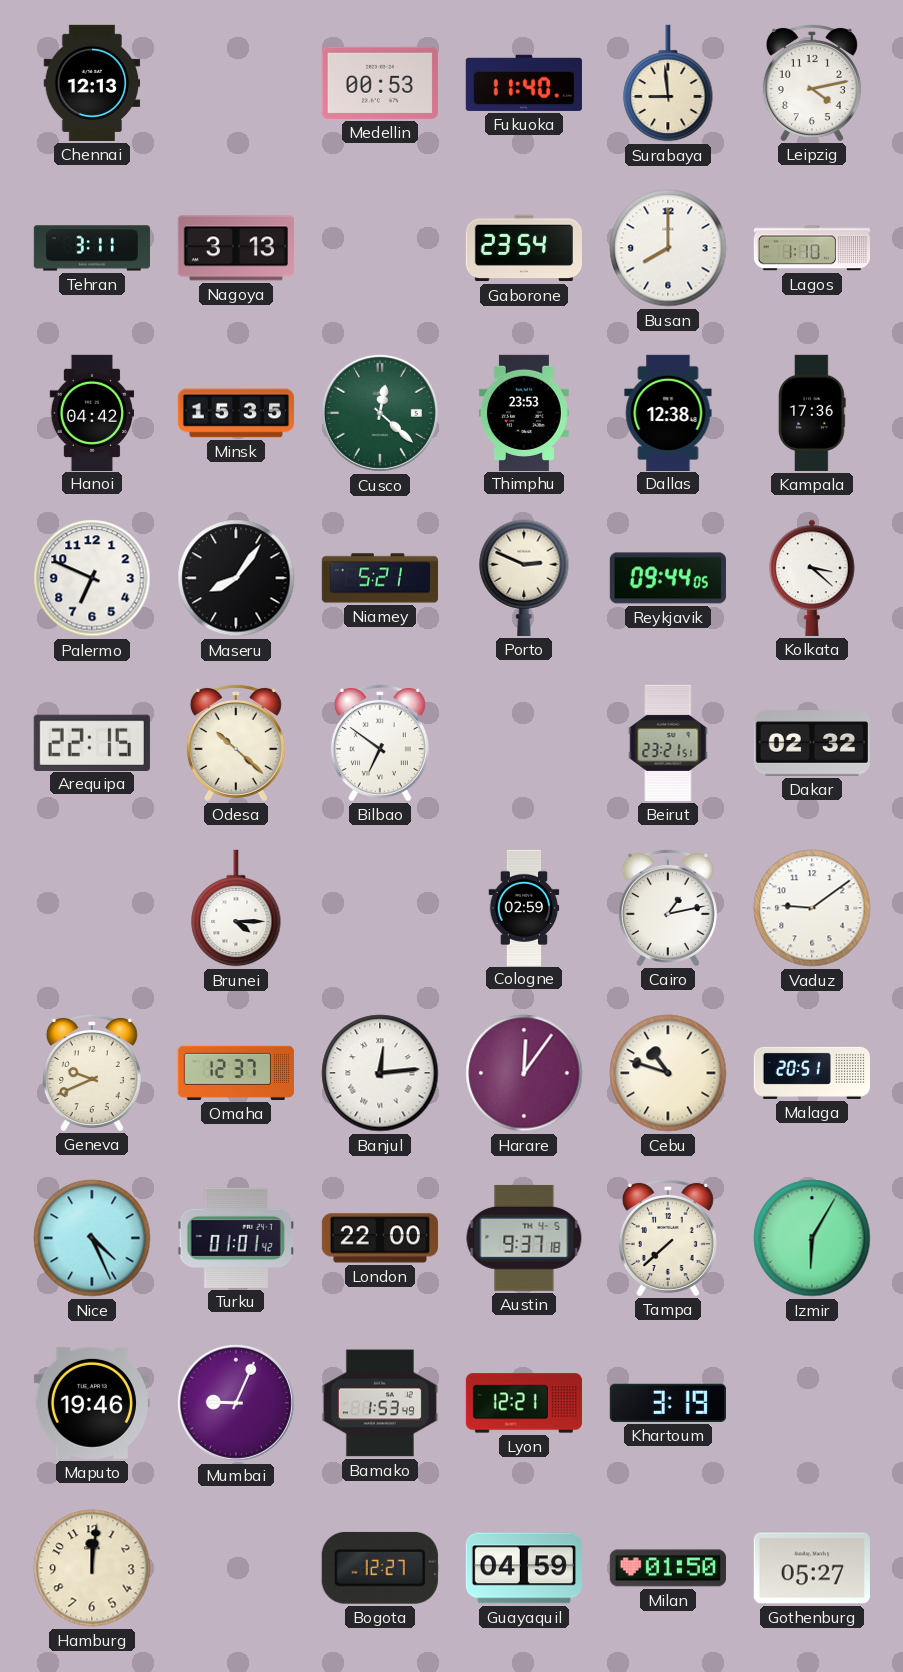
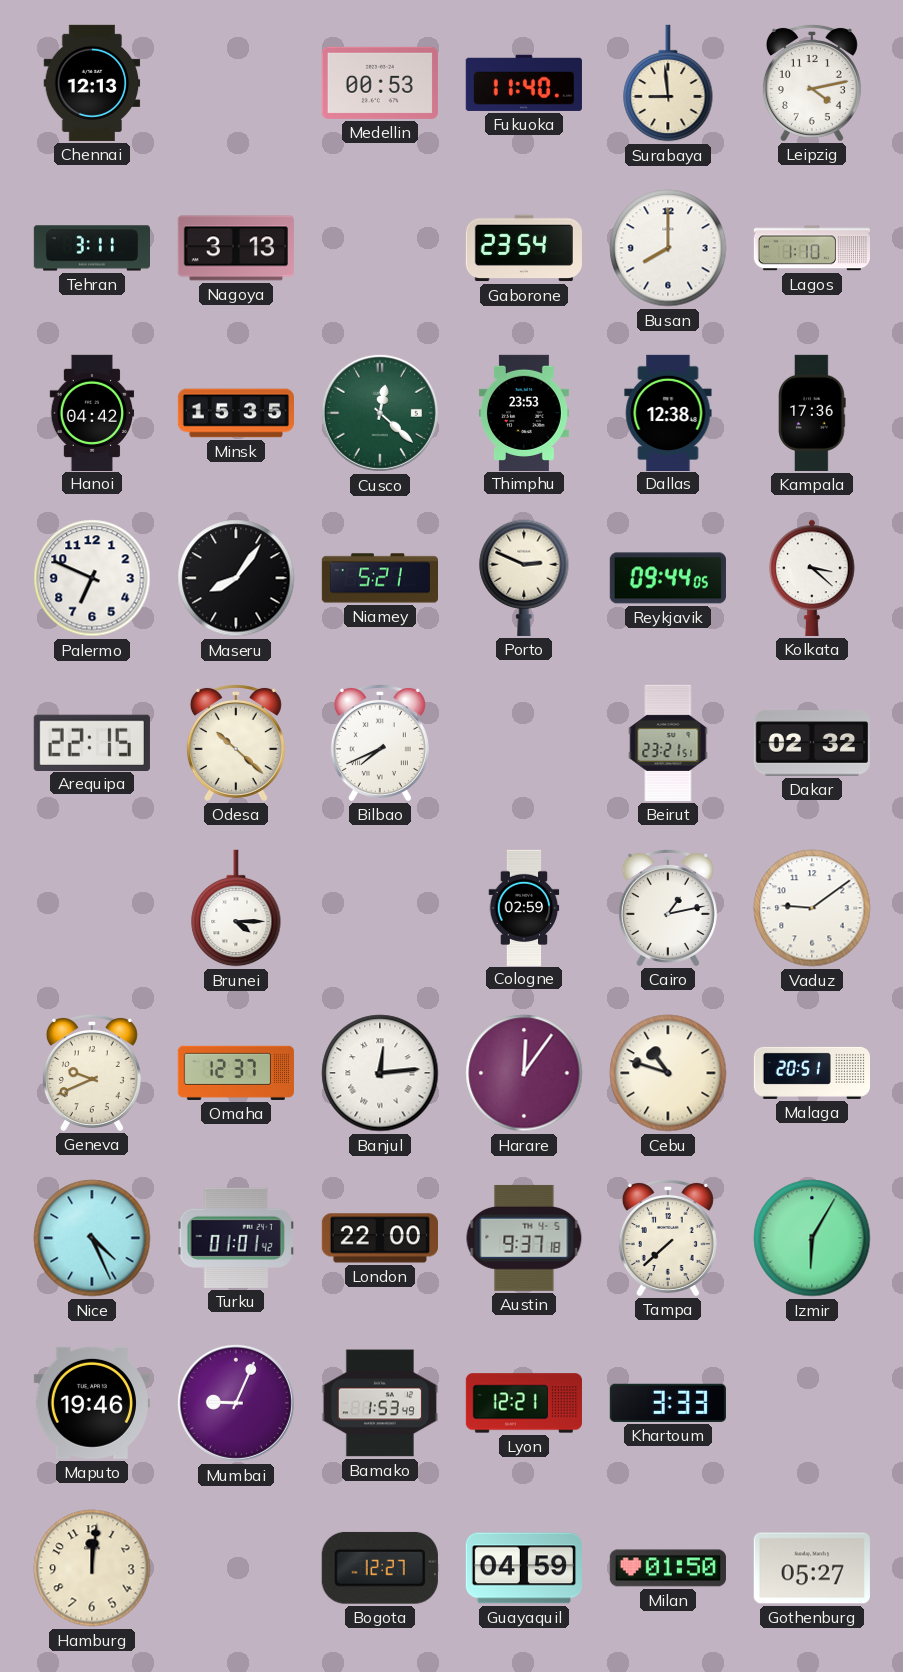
Bilbao: 6:51 -> 7:41
Khartoum: 3:19 -> 3:33
